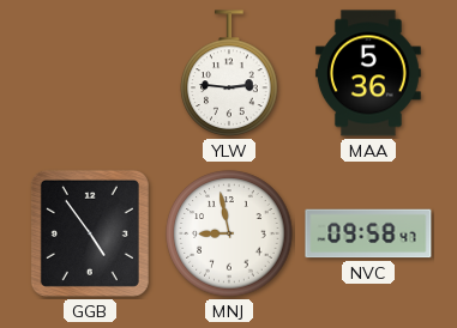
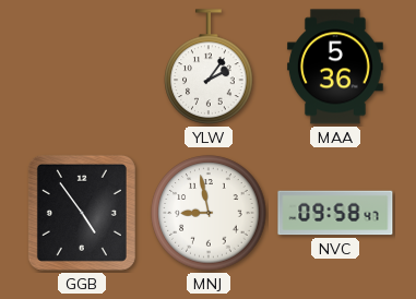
YLW: 2:46 -> 2:06
